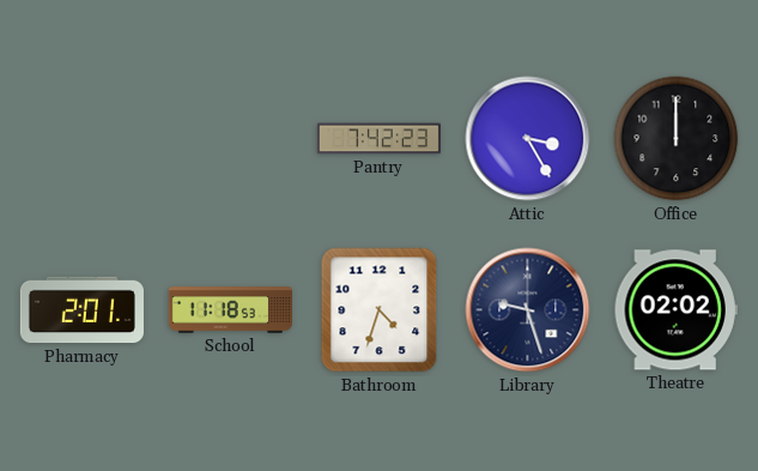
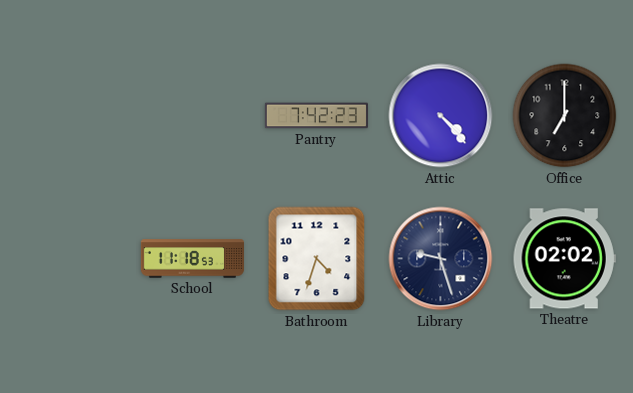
Attic: 3:25 -> 4:23
Office: 12:00 -> 7:00
Pharmacy: 2:01 -> none
